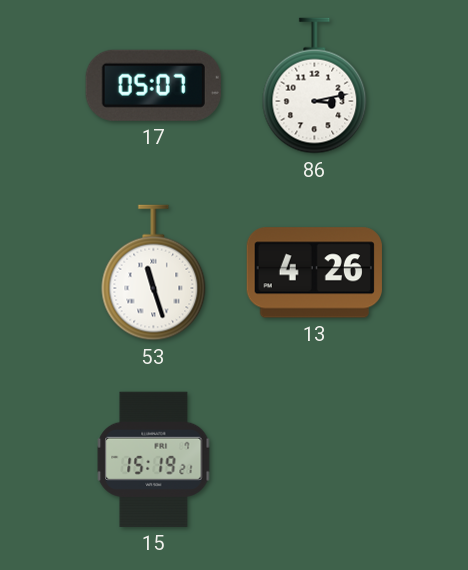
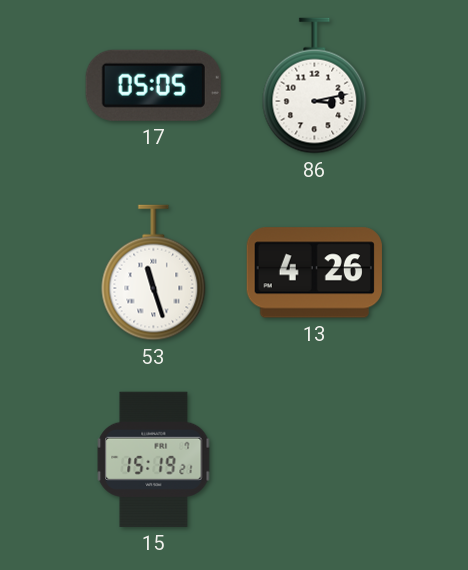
17: 05:07 -> 05:05
